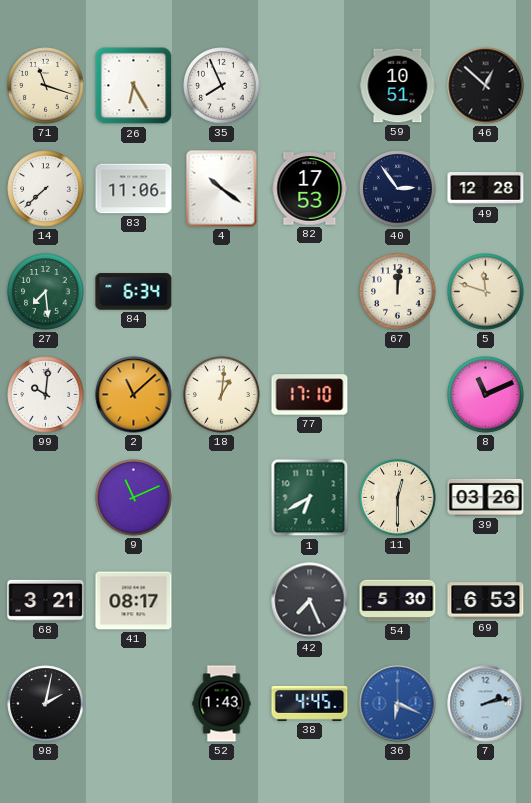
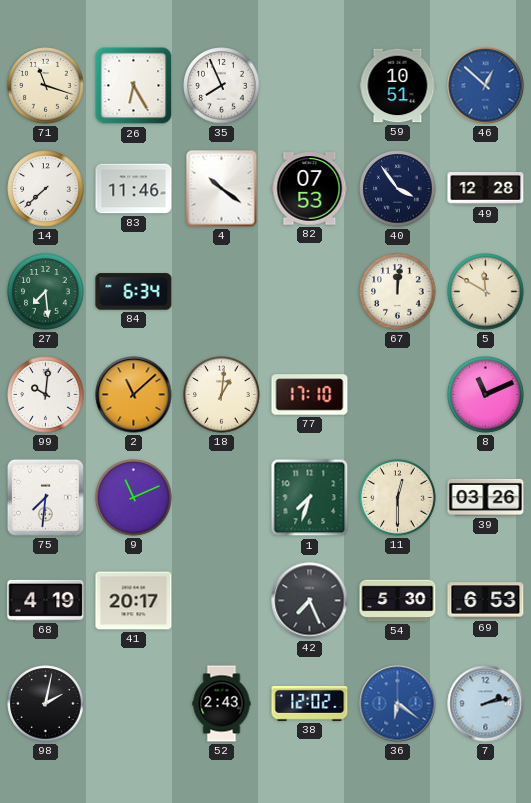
46 dial: black -> blue
83: 11:06 -> 11:46
82: 17:53 -> 07:53
40: 2:54 -> 3:54
5: 11:48 -> 11:50
75: none -> 7:31
1: 6:40 -> 7:33
68: 3:21 -> 4:19
41: 08:17 -> 20:17
52: 1:43 -> 2:43
38: 4:45 -> 12:02
36: 6:19 -> 6:21
